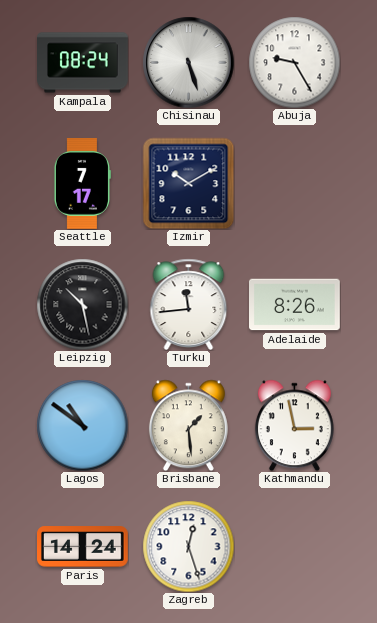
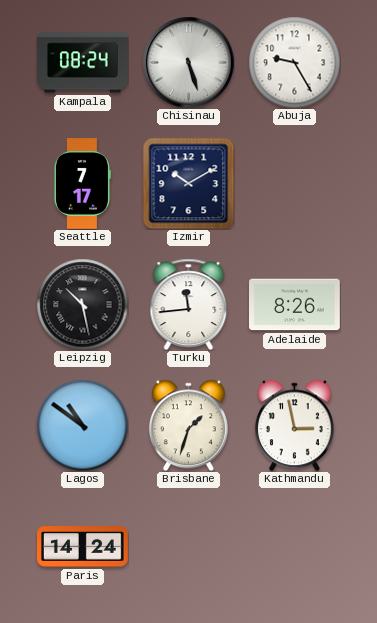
Brisbane: 1:29 -> 1:33
Zagreb: 12:27 -> none
